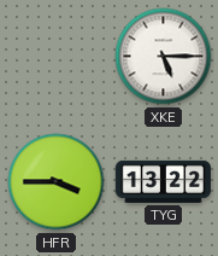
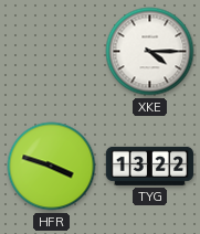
XKE: 5:15 -> 4:15
HFR: 3:45 -> 3:48
